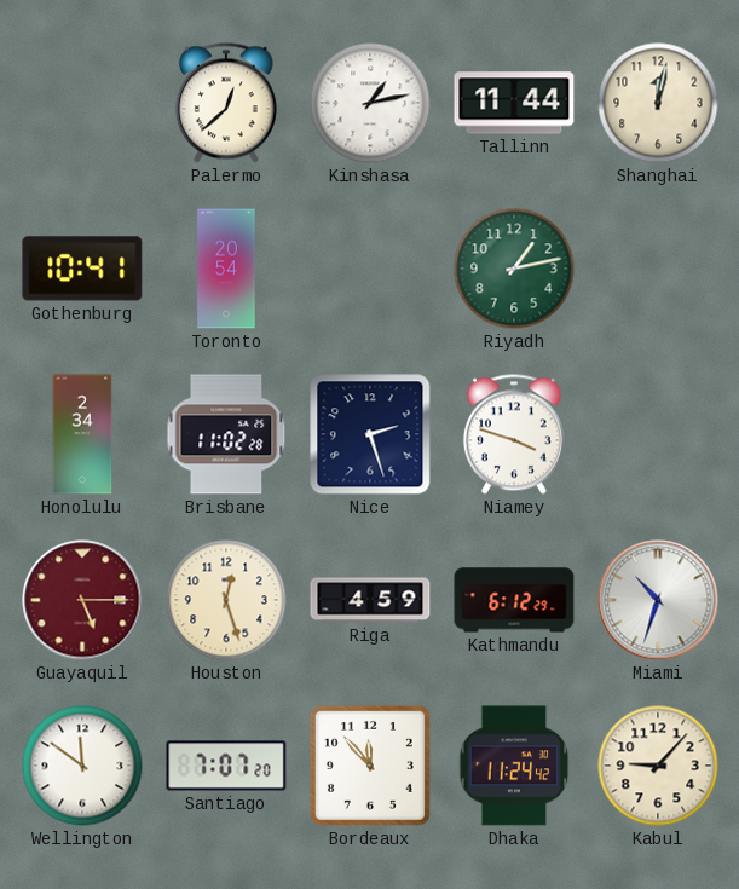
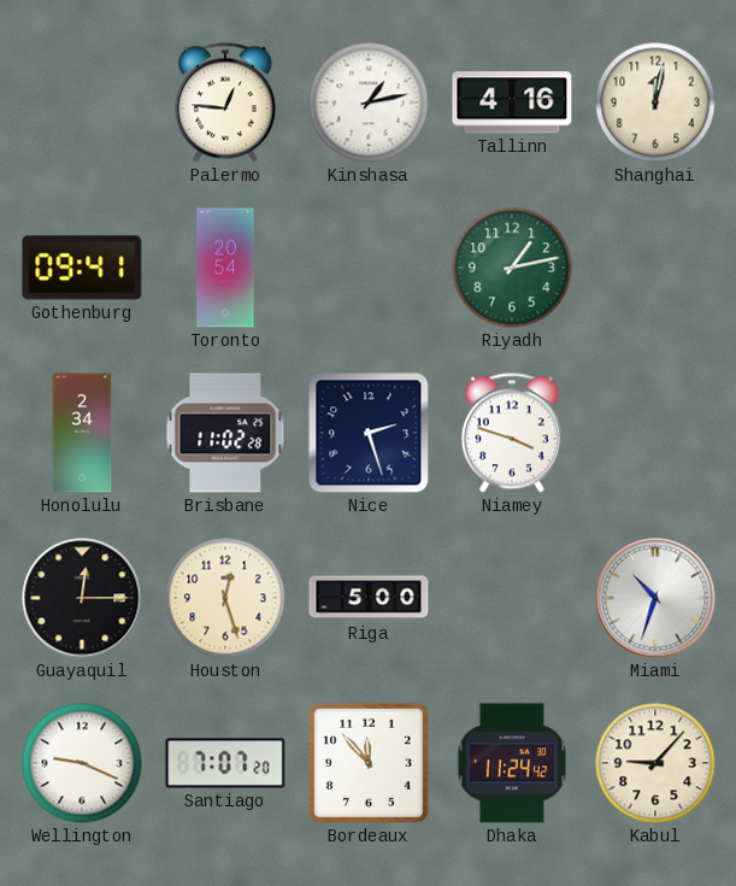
Palermo: 12:38 -> 12:46
Tallinn: 11:44 -> 4:16
Gothenburg: 10:41 -> 09:41
Guayaquil: 5:15 -> 12:15
Guayaquil dial: burgundy -> black
Riga: 4:59 -> 5:00
Kathmandu: 6:12 -> none
Wellington: 11:51 -> 9:19
